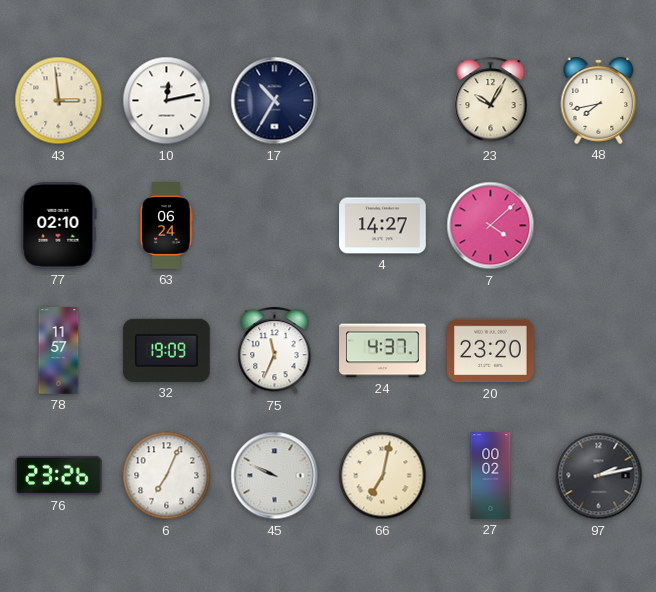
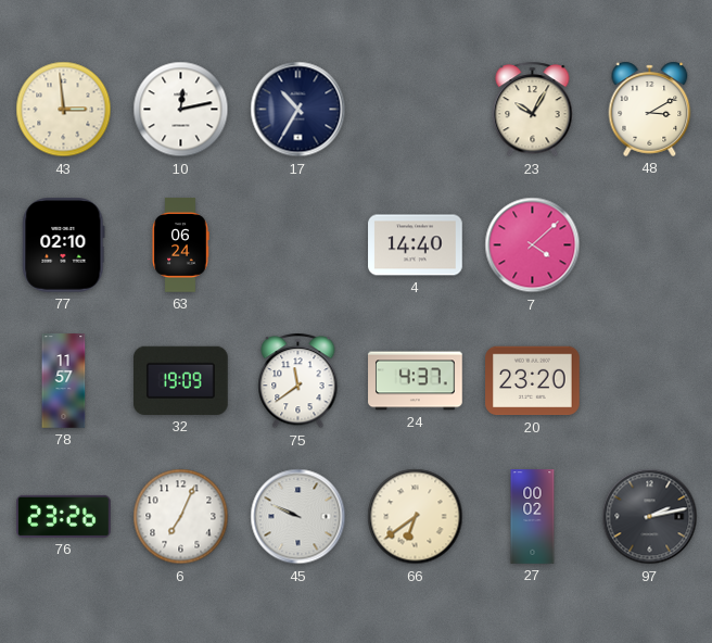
48: 7:43 -> 3:10
4: 14:27 -> 14:40
75: 11:34 -> 11:39
66: 7:02 -> 6:39
